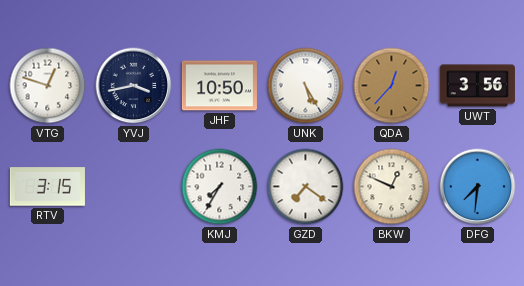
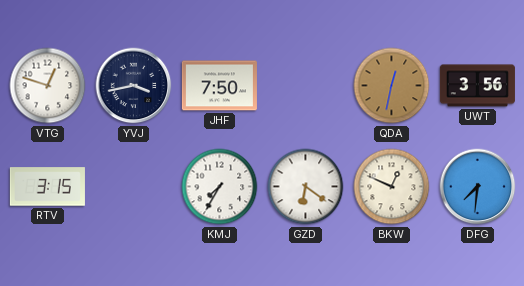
JHF: 10:50 -> 7:50
UNK: 5:25 -> none
QDA: 12:37 -> 12:32
GZD: 7:21 -> 6:21
